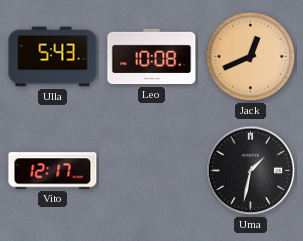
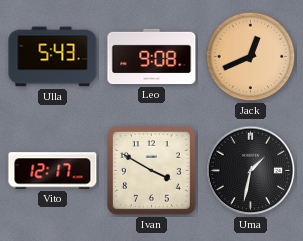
Leo: 10:08 -> 9:08
Ivan: none -> 3:50
